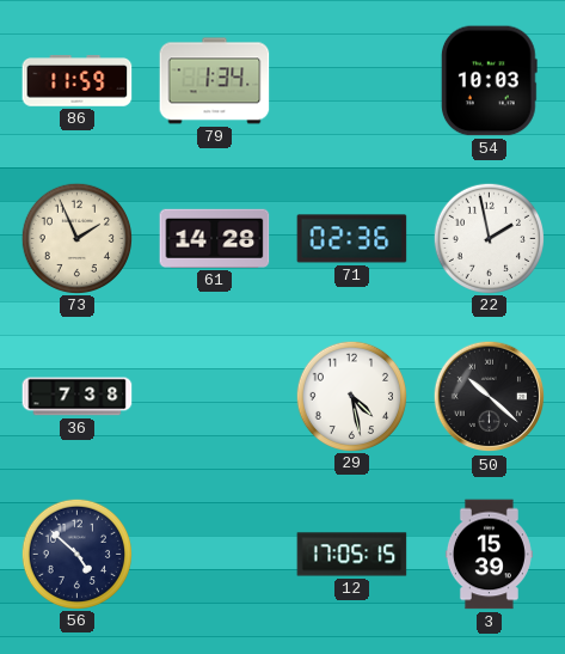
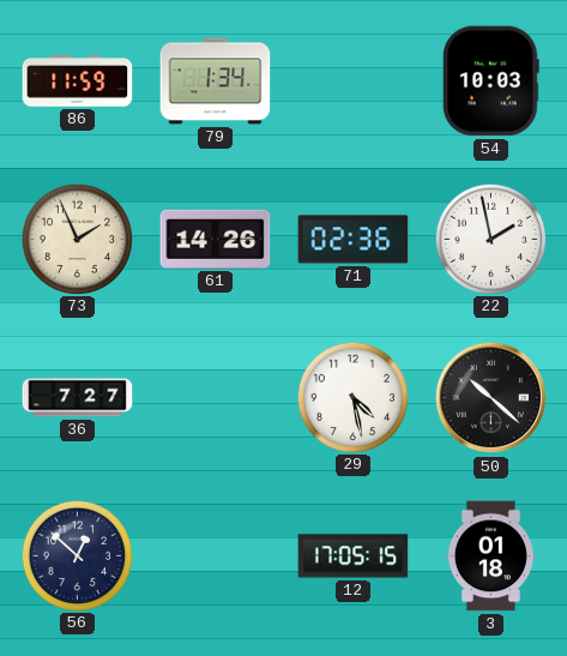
61: 14:28 -> 14:26
36: 7:38 -> 7:27
56: 4:52 -> 12:52
3: 15:39 -> 01:18
